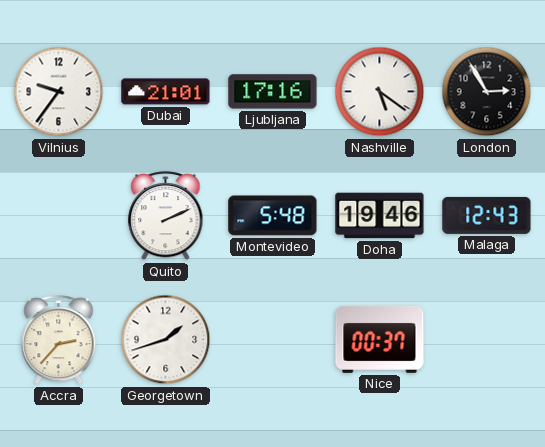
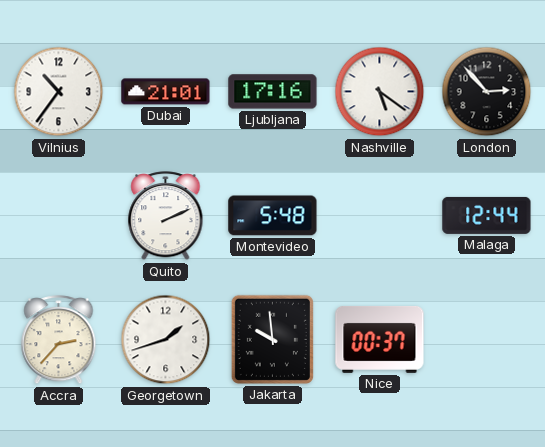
Vilnius: 9:36 -> 10:36
London: 2:55 -> 2:53
Doha: 19:46 -> none
Malaga: 12:43 -> 12:44
Jakarta: none -> 9:59
